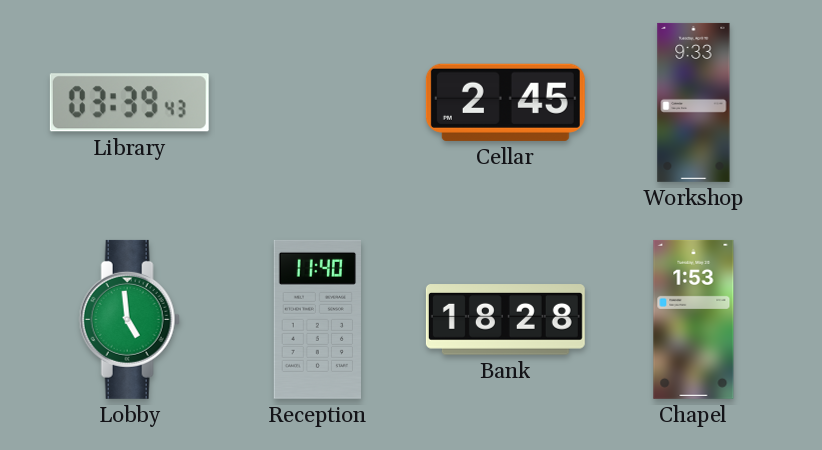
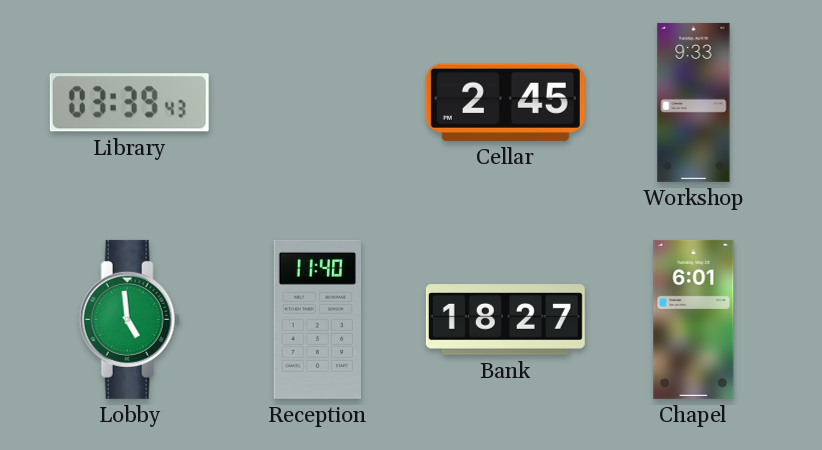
Bank: 18:28 -> 18:27
Chapel: 1:53 -> 6:01
